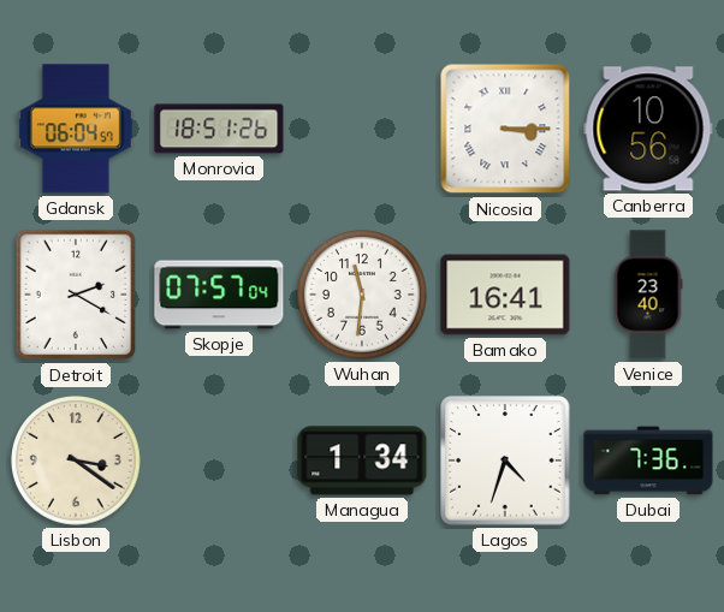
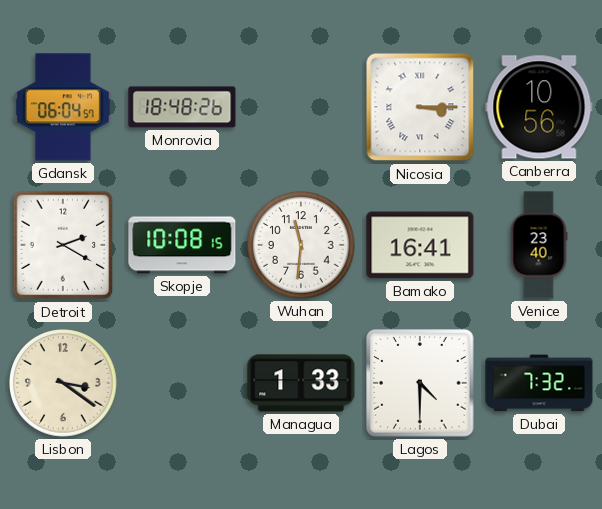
Monrovia: 18:51 -> 18:48
Skopje: 07:57 -> 10:08
Managua: 1:34 -> 1:33
Lagos: 4:33 -> 4:30
Dubai: 7:36 -> 7:32
